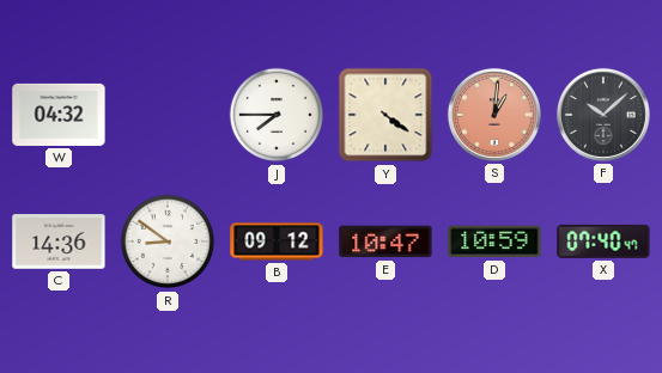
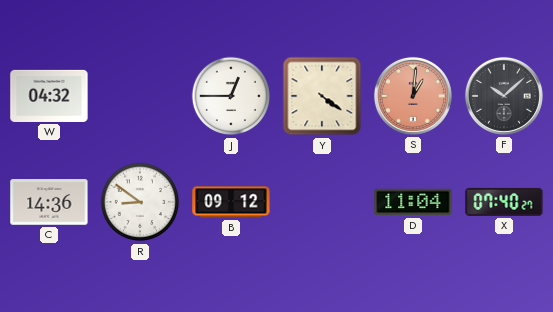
J: 7:45 -> 12:45
E: 10:47 -> none
D: 10:59 -> 11:04
X: 07:40:47 -> 07:40:27
